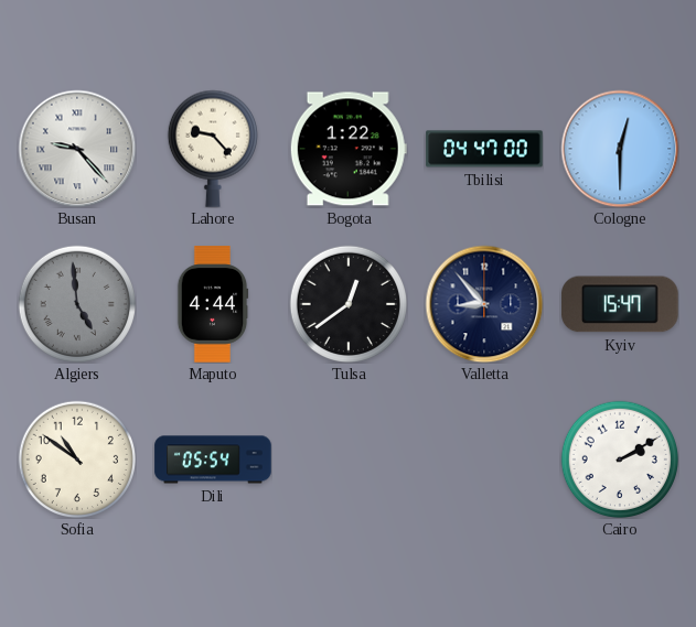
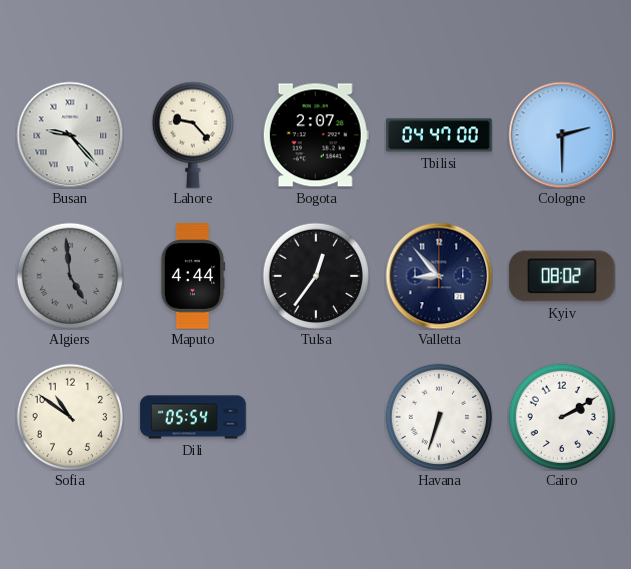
Bogota: 1:22 -> 2:07
Cologne: 12:30 -> 2:30
Tulsa: 12:39 -> 12:36
Kyiv: 15:47 -> 08:02
Havana: none -> 6:33
